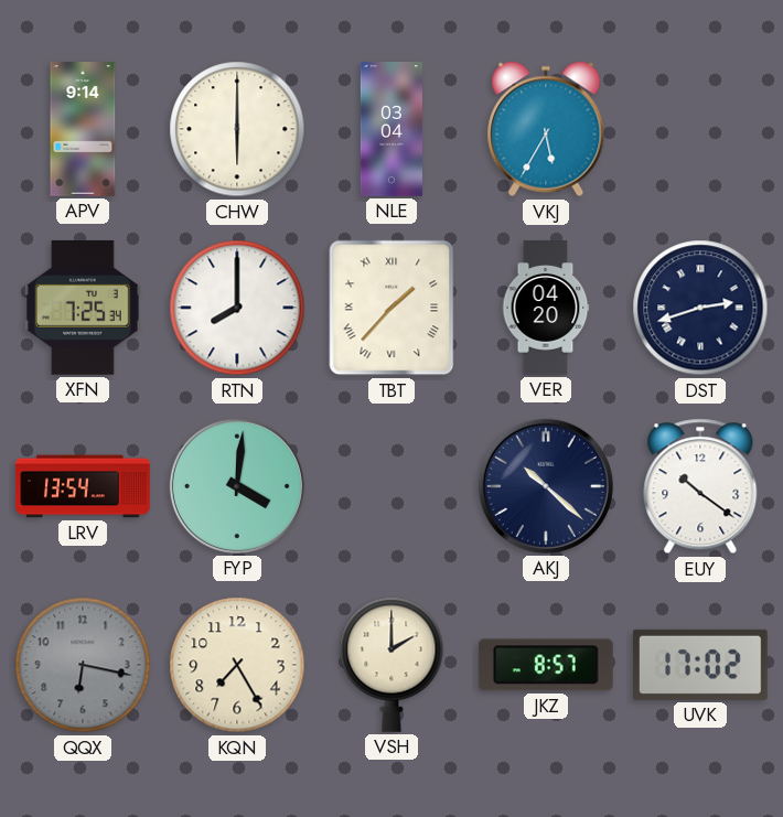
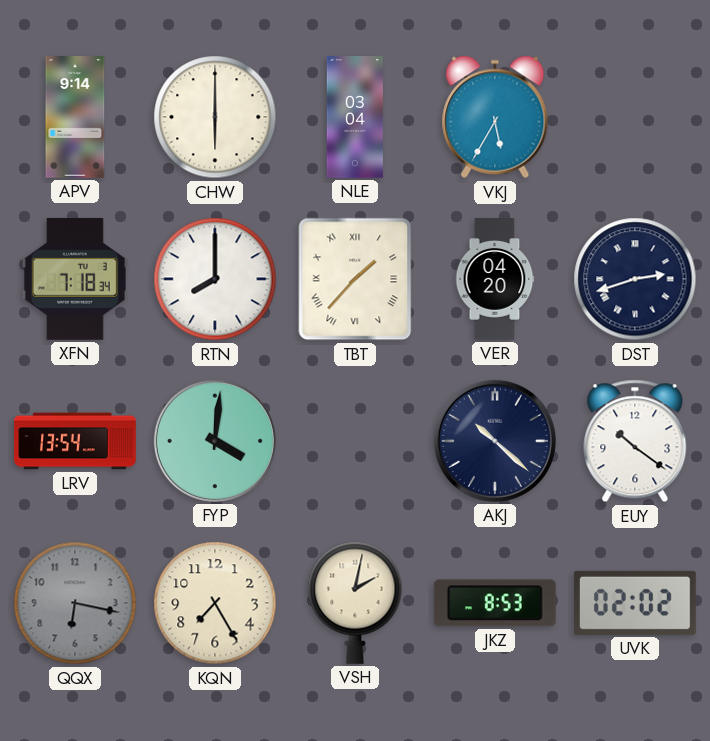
XFN: 7:25 -> 7:18
VSH: 2:00 -> 2:02
JKZ: 8:57 -> 8:53
UVK: 17:02 -> 02:02
